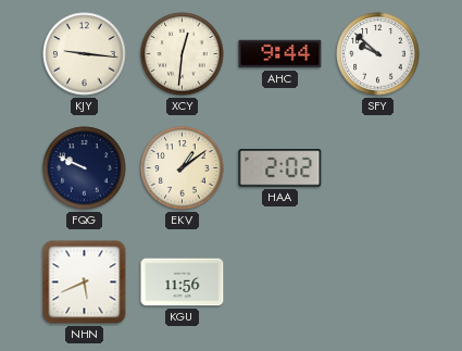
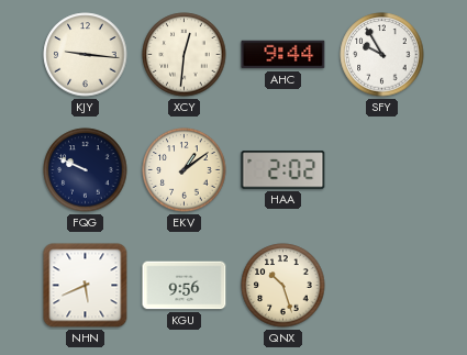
SFY: 9:52 -> 9:55
KGU: 11:56 -> 9:56
QNX: none -> 10:27
